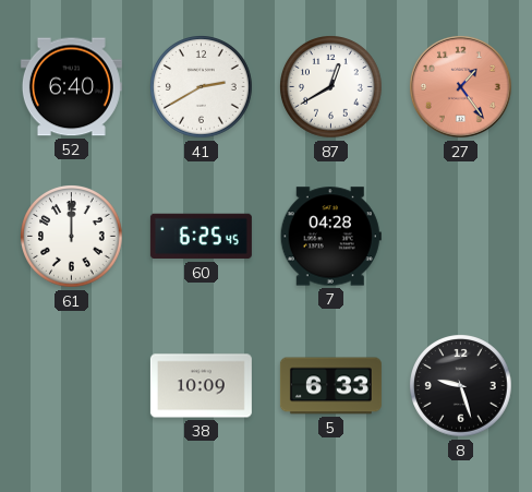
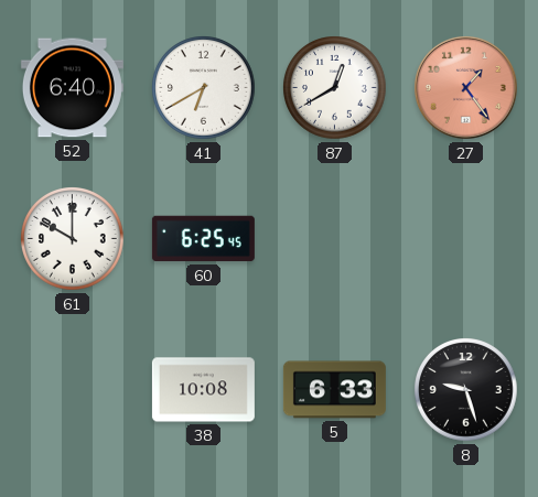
41: 2:40 -> 6:40
61: 12:00 -> 10:00
7: 04:28 -> none
38: 10:09 -> 10:08
